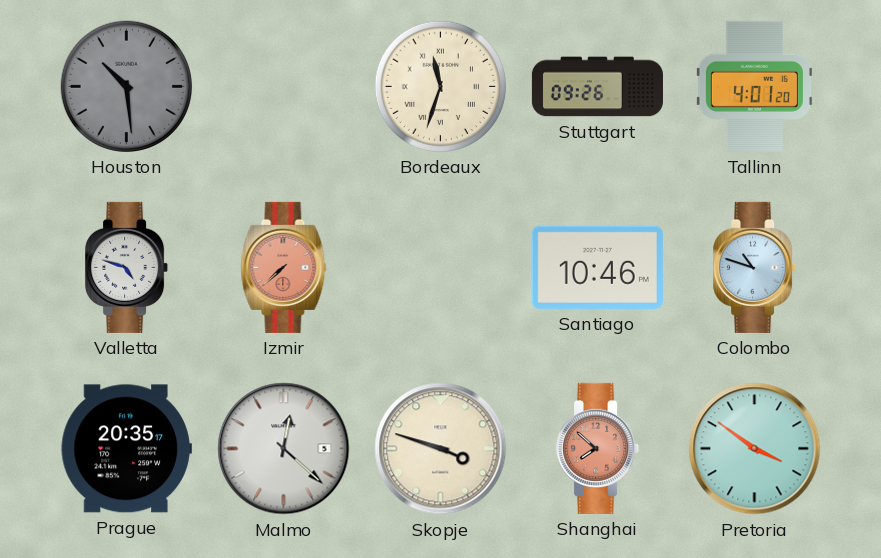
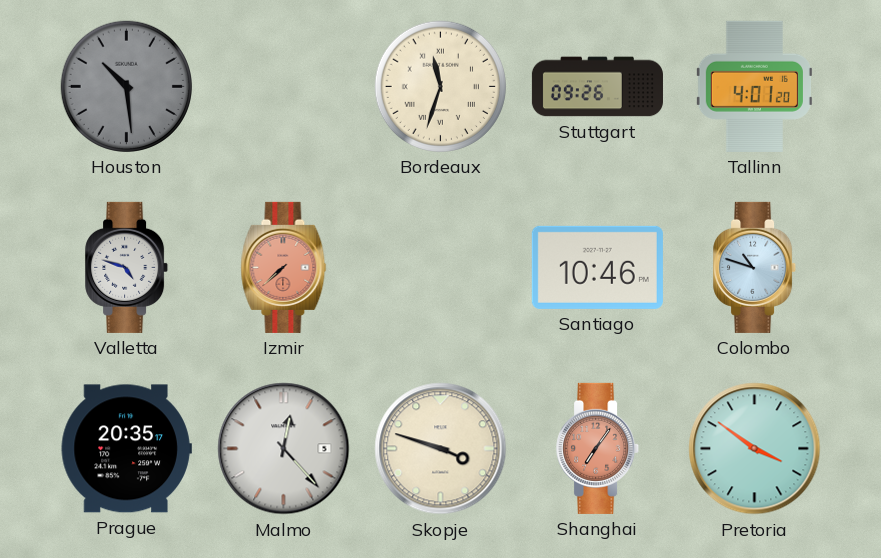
Malmo: 12:22 -> 12:23
Shanghai: 7:52 -> 7:06
